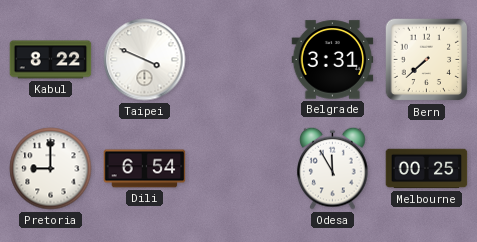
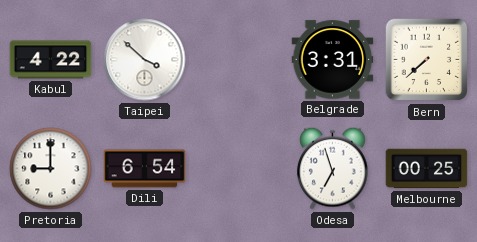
Kabul: 8:22 -> 4:22
Taipei: 3:49 -> 3:52
Odesa: 11:55 -> 6:57
